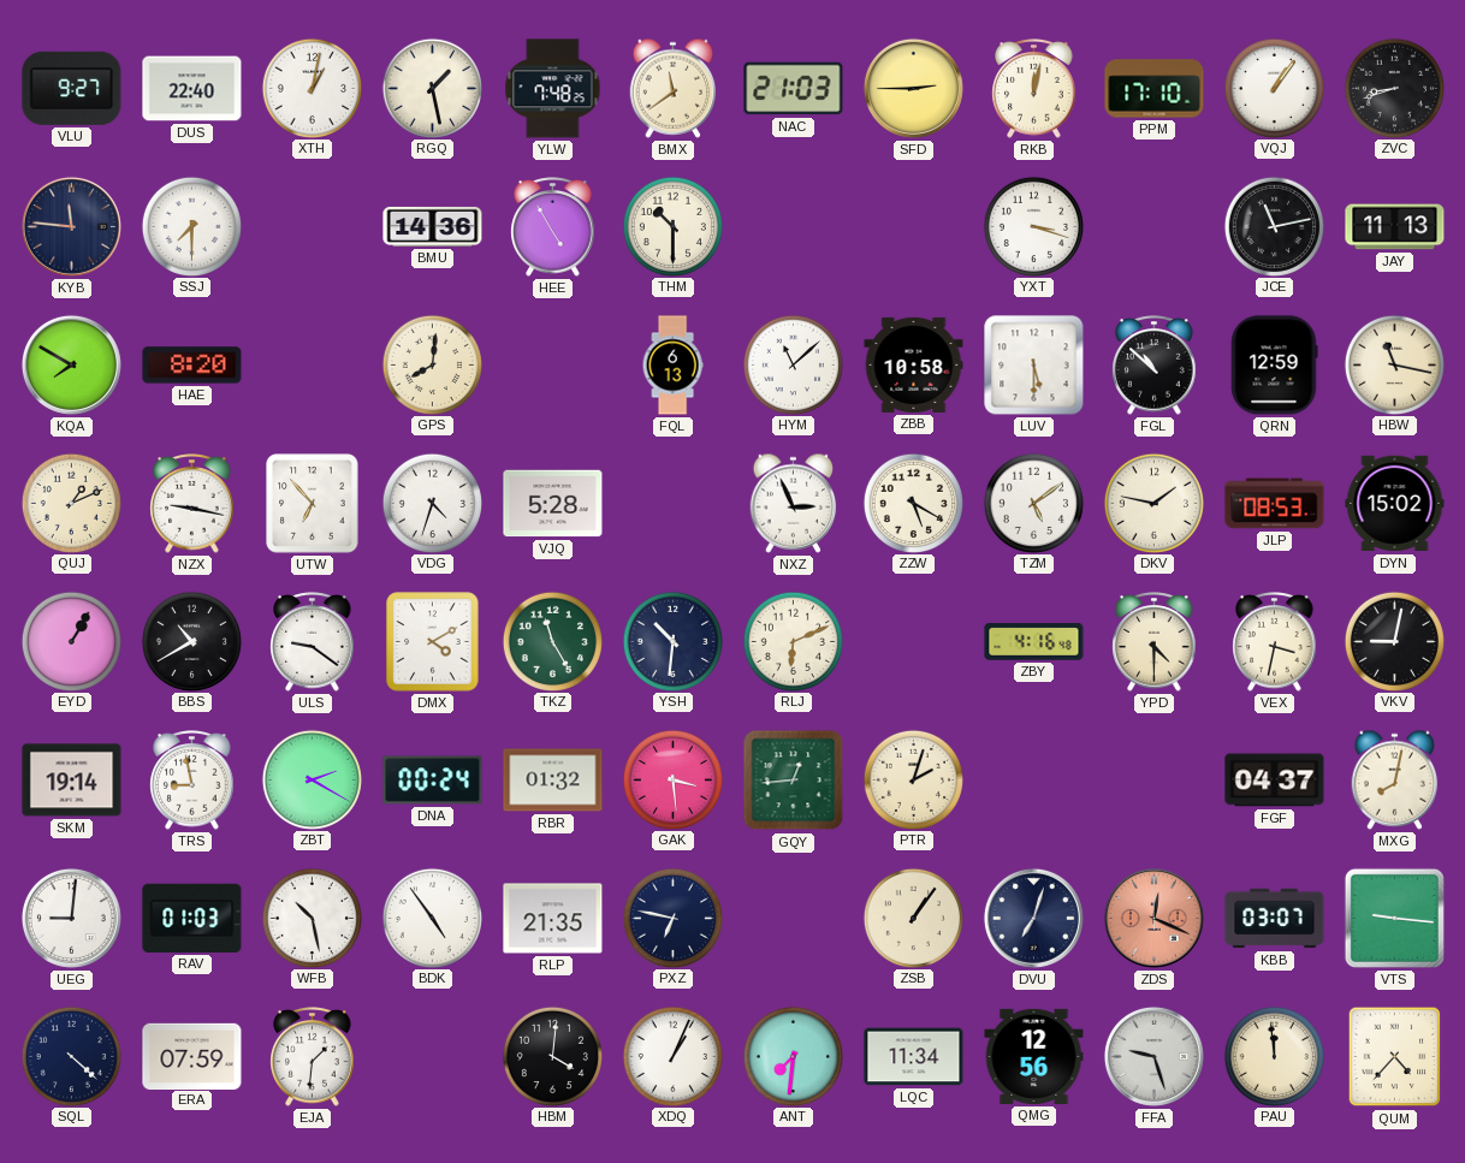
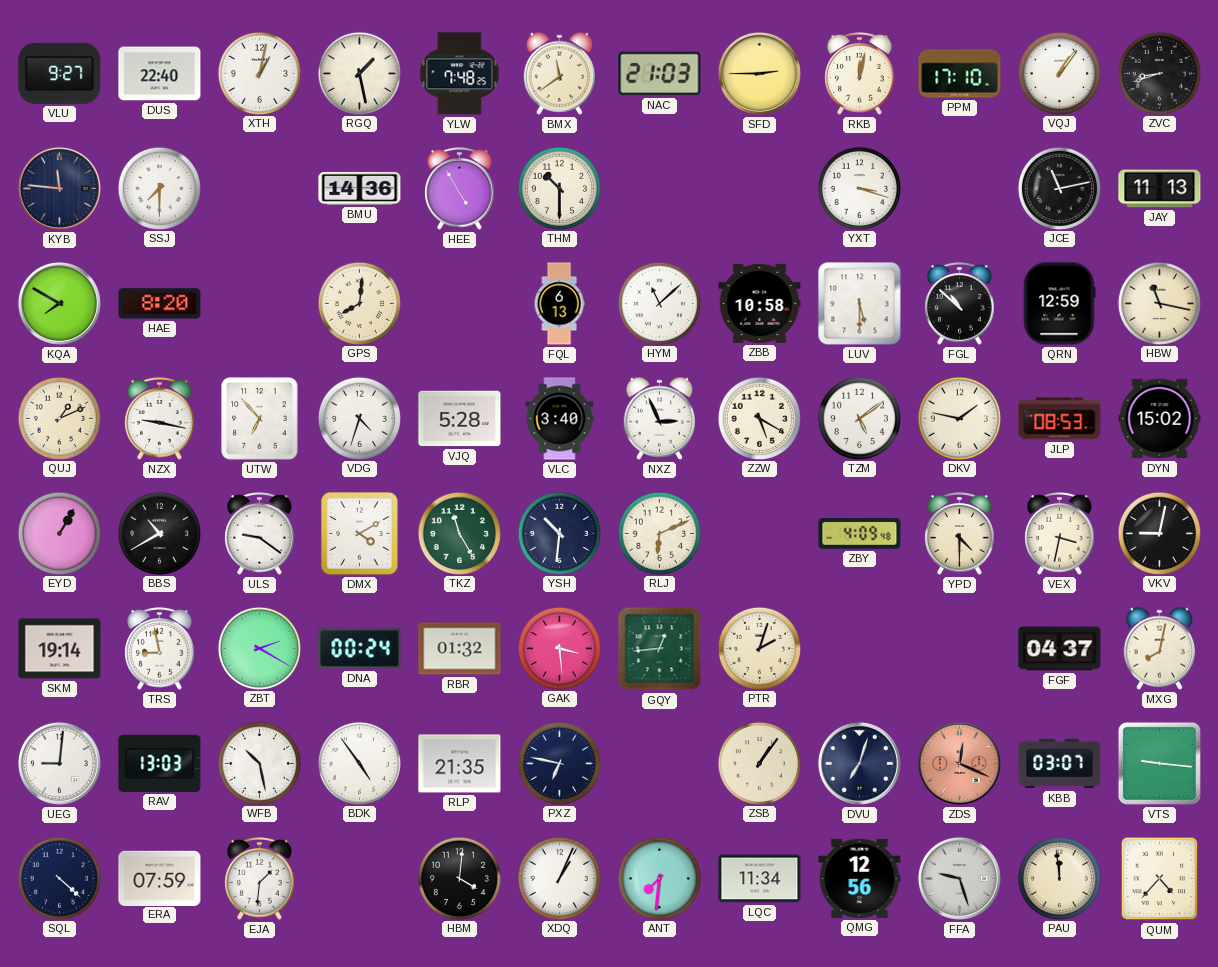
VLC: none -> 3:40
ZBY: 4:16 -> 4:09
RAV: 01:03 -> 13:03
